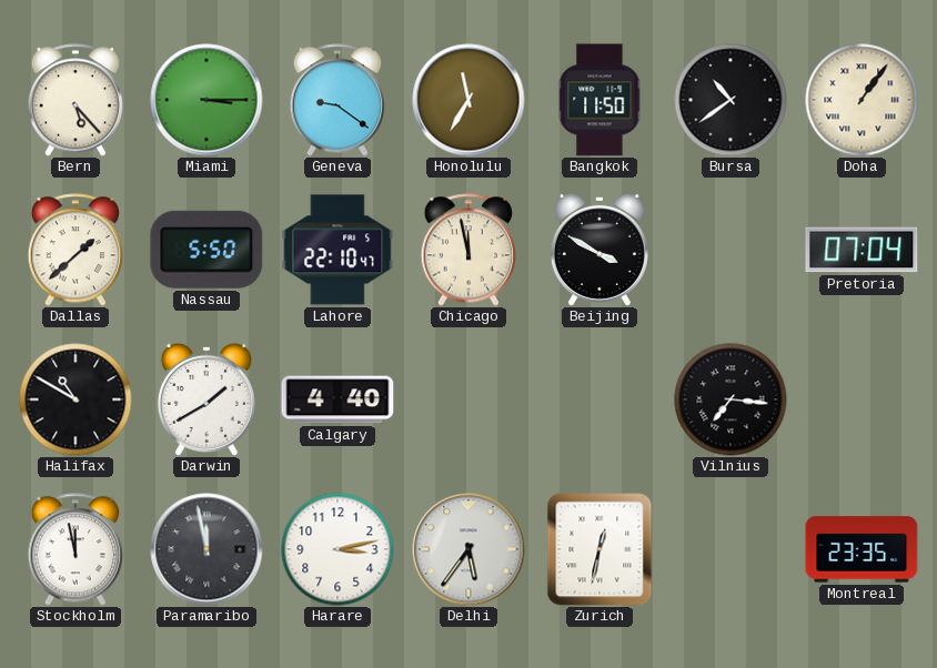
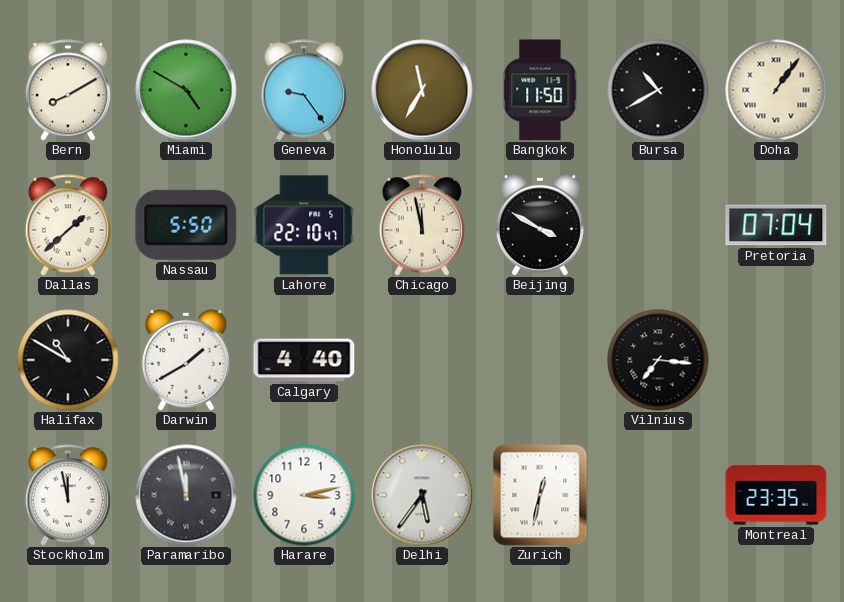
Bern: 5:23 -> 8:10
Miami: 3:15 -> 4:50
Geneva: 9:21 -> 9:24
Bursa: 10:39 -> 10:40
